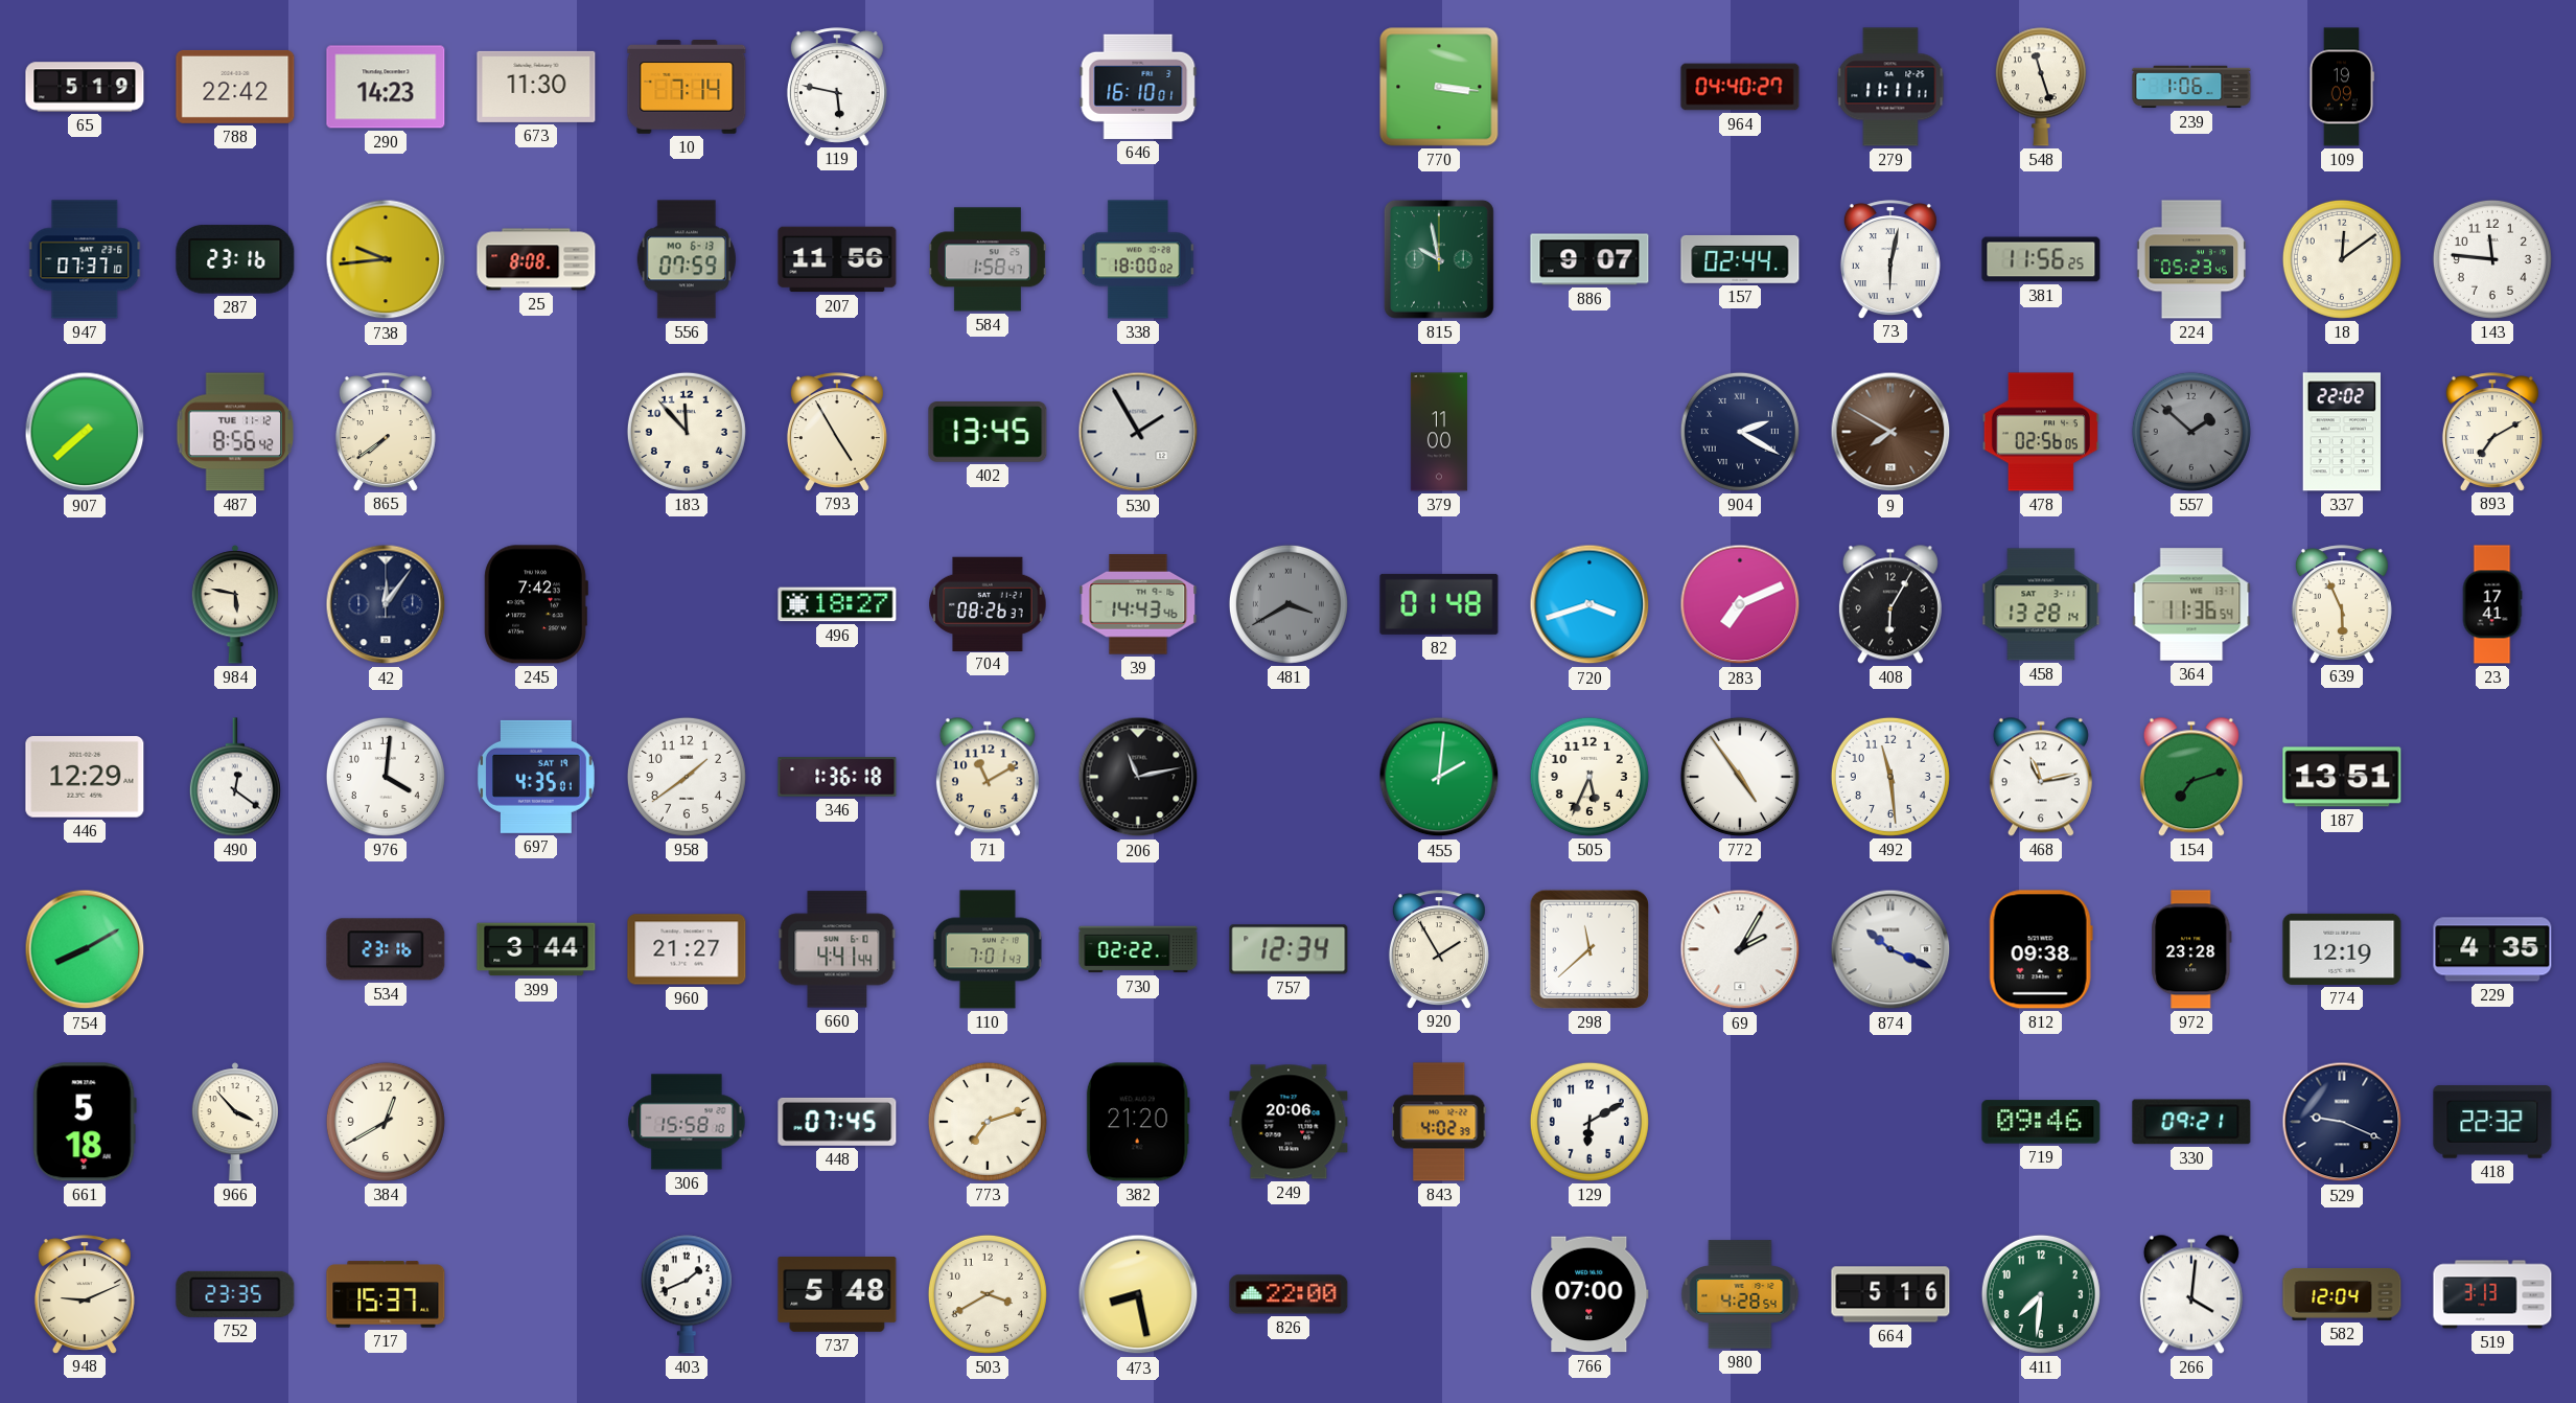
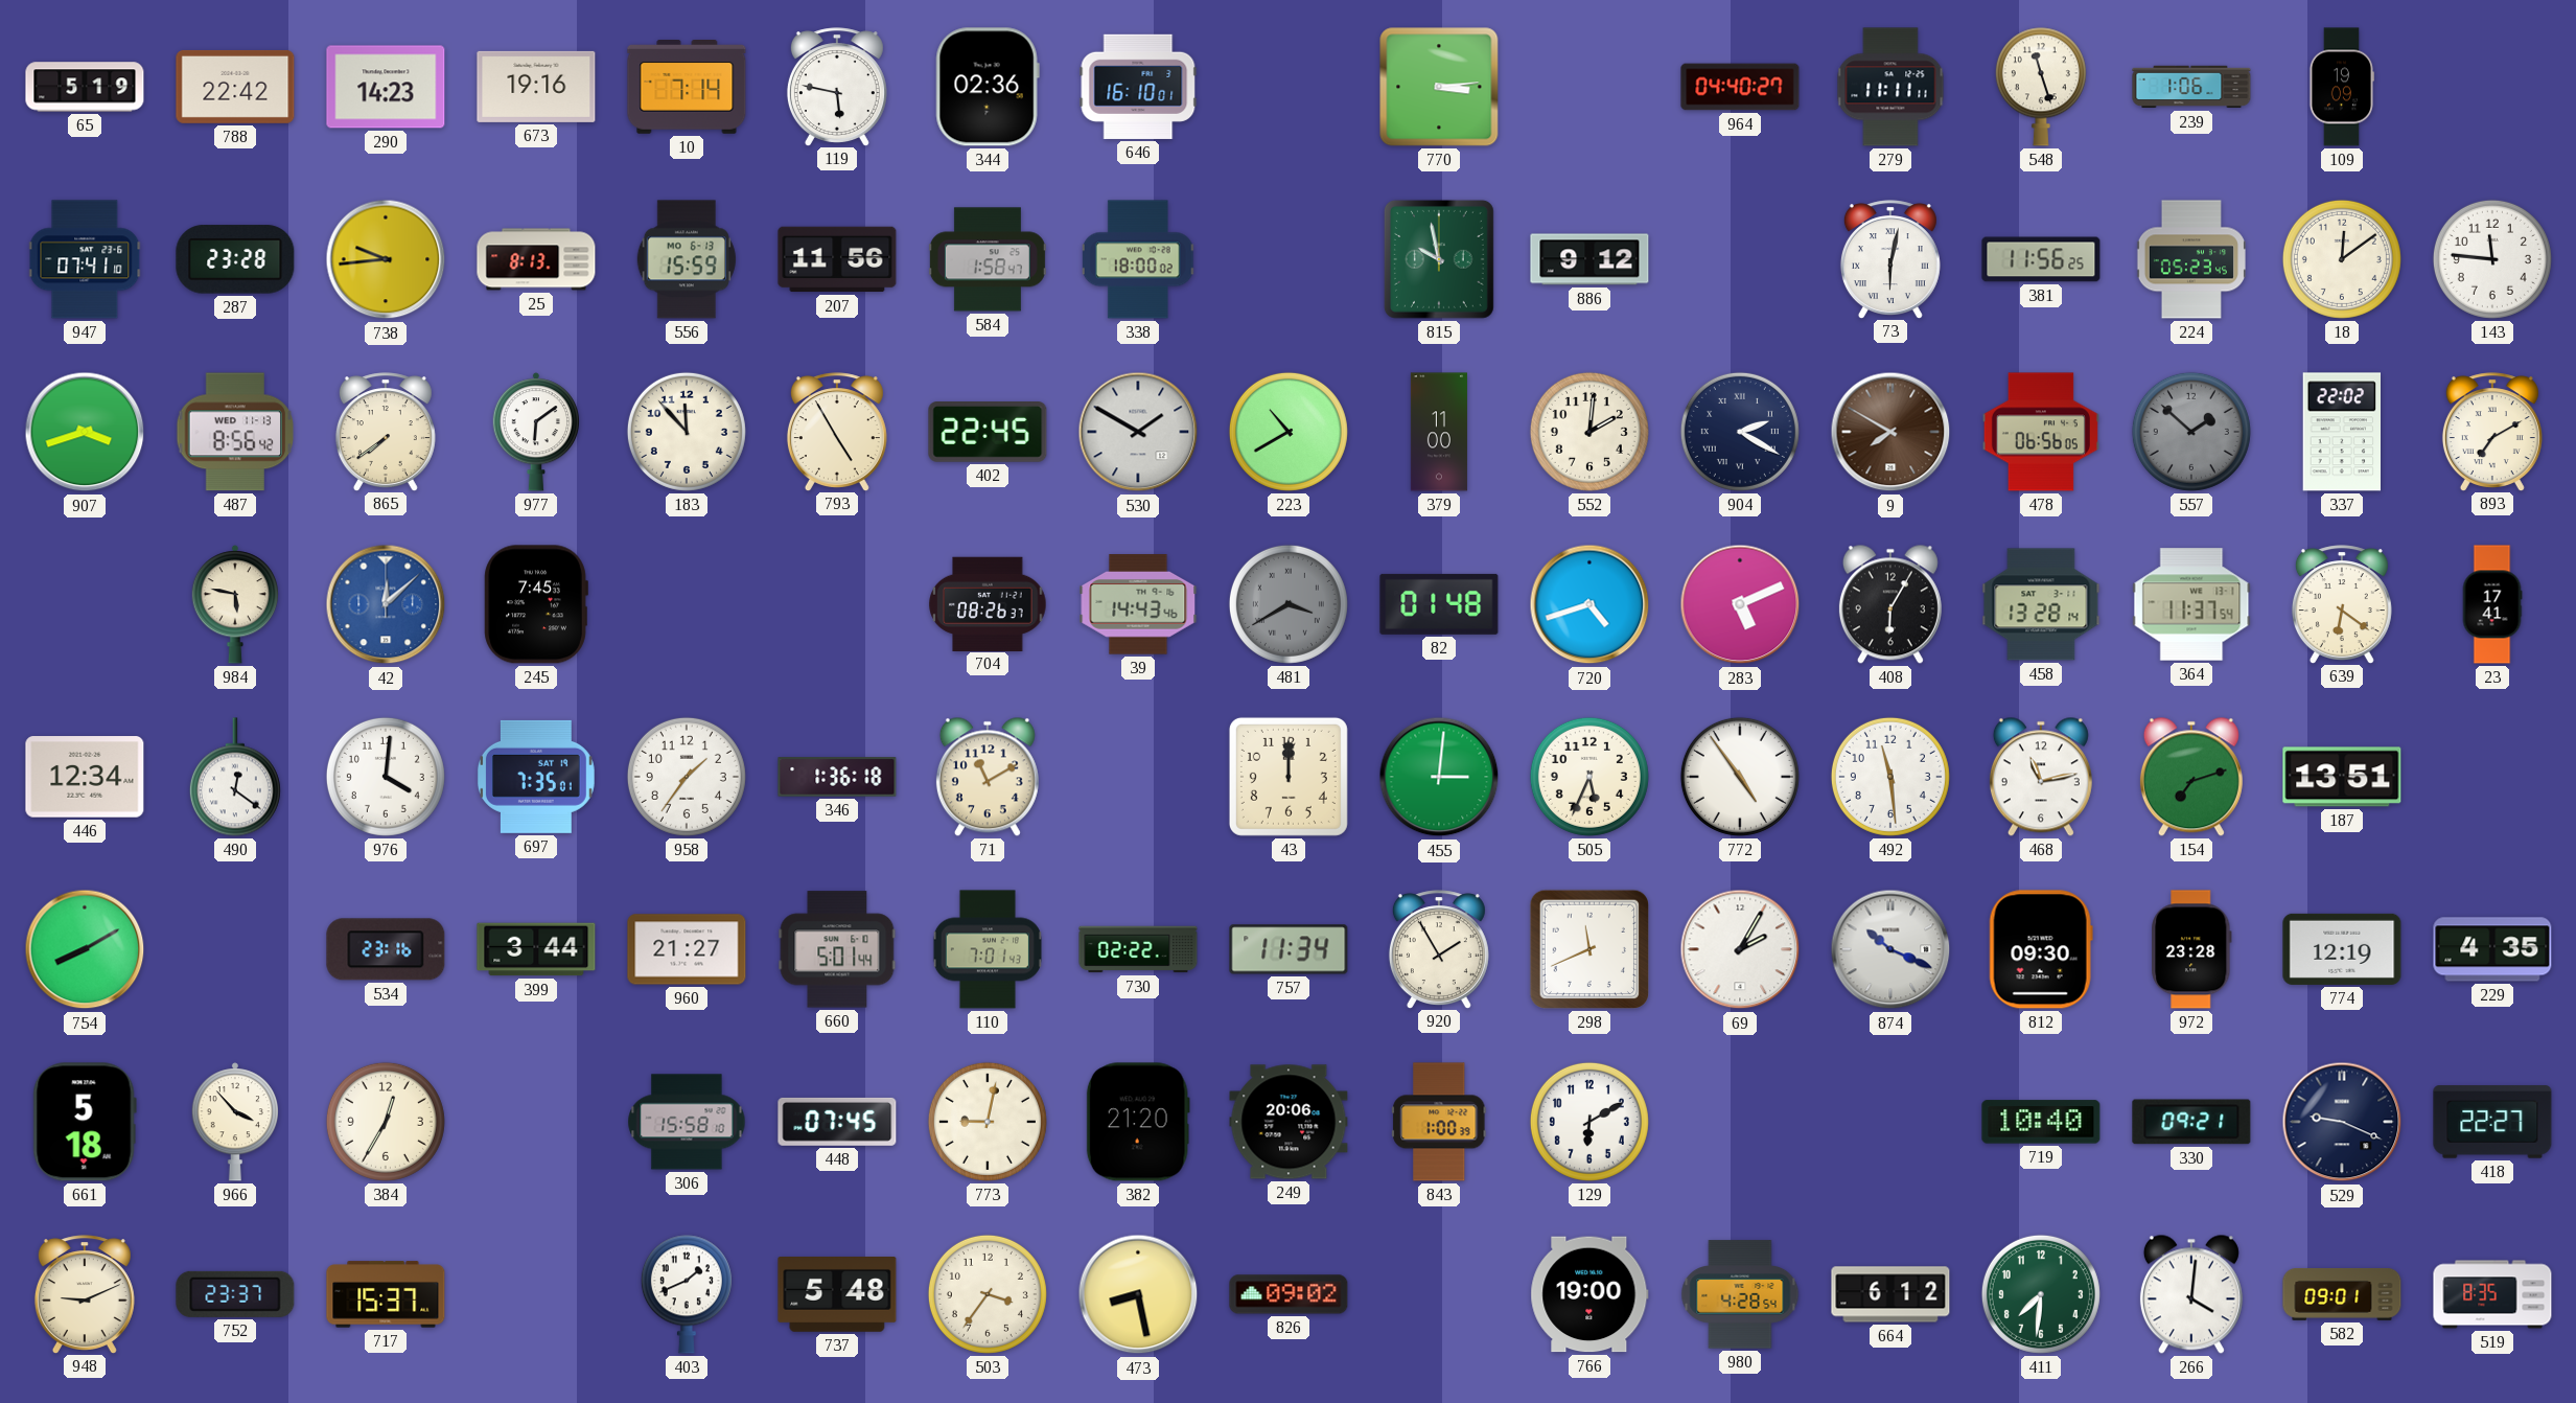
673: 11:30 -> 19:16
344: none -> 02:36
770: 3:16 -> 3:14
947: 07:37 -> 07:41
287: 23:16 -> 23:28
25: 8:08 -> 8:13
556: 07:59 -> 15:59
886: 9:07 -> 9:12
157: 02:44 -> none
907: 7:38 -> 3:42
487 date: TUE 11-12 -> WED 11-13
977: none -> 6:09
402: 13:45 -> 22:45
530: 1:55 -> 1:50
223: none -> 10:40
552: none -> 2:01
478: 02:56 -> 06:56
42: 12:06 -> 12:08
42 dial: navy -> blue
245: 7:42 -> 7:45
496: 18:27 -> none
720: 3:42 -> 4:42
283: 7:11 -> 5:11
364: 11:36 -> 11:37
639: 5:56 -> 6:21
446: 12:29 -> 12:34
697: 4:35 -> 7:35
958: 1:39 -> 1:36
206: 11:13 -> none
43: none -> 12:00
455: 2:01 -> 3:01
660: 4:41 -> 5:01
757: 12:34 -> 11:34
298: 11:38 -> 11:41
812: 09:38 -> 09:30
384: 12:40 -> 12:35
773: 7:12 -> 9:02
843: 4:02 -> 1:00
719: 09:46 -> 10:40
418: 22:32 -> 22:27
752: 23:35 -> 23:37
503: 3:40 -> 3:36
826: 22:00 -> 09:02
766: 07:00 -> 19:00
664: 5:16 -> 6:12
582: 12:04 -> 09:01
519: 3:13 -> 8:35
